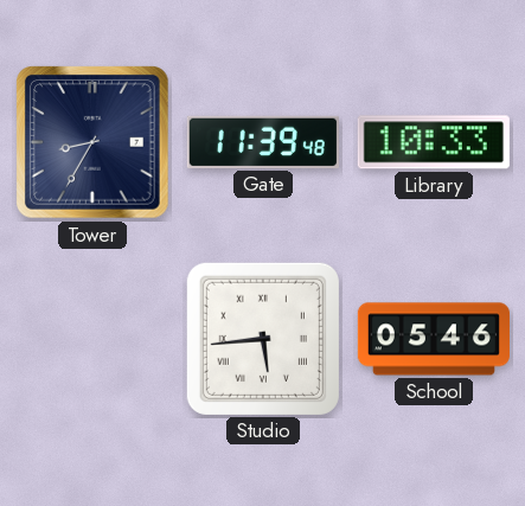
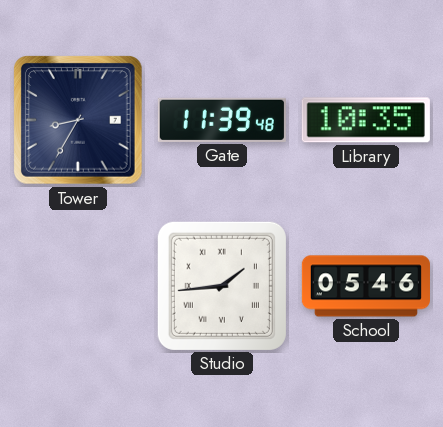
Library: 10:33 -> 10:35
Studio: 5:44 -> 1:44
